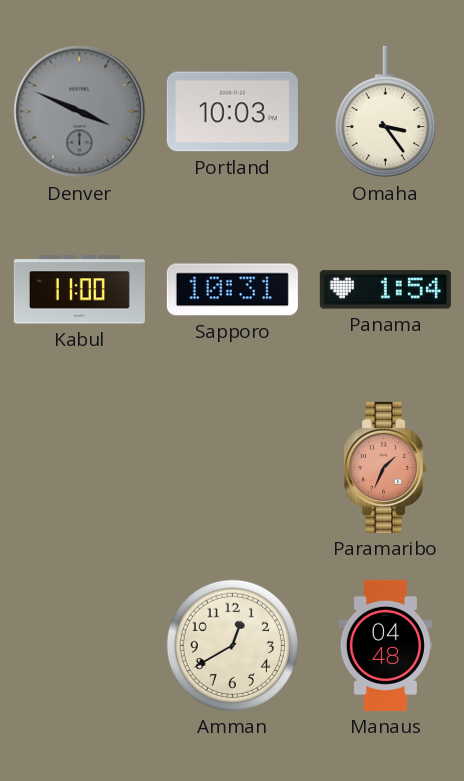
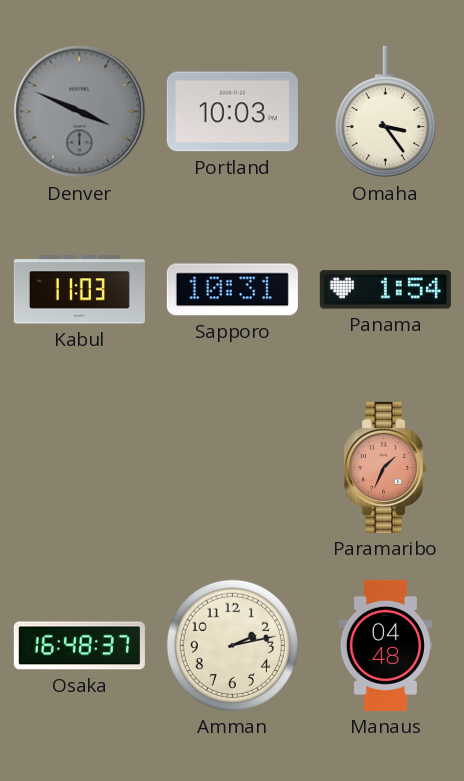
Kabul: 11:00 -> 11:03
Osaka: none -> 16:48
Amman: 12:40 -> 2:13
